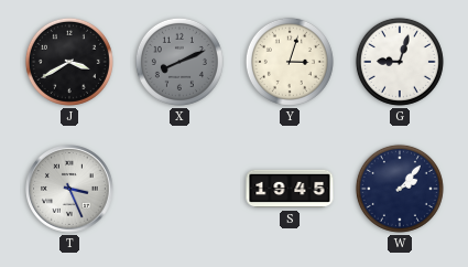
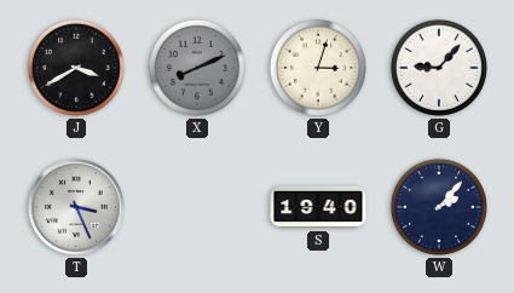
G: 9:03 -> 9:07
S: 19:45 -> 19:40
